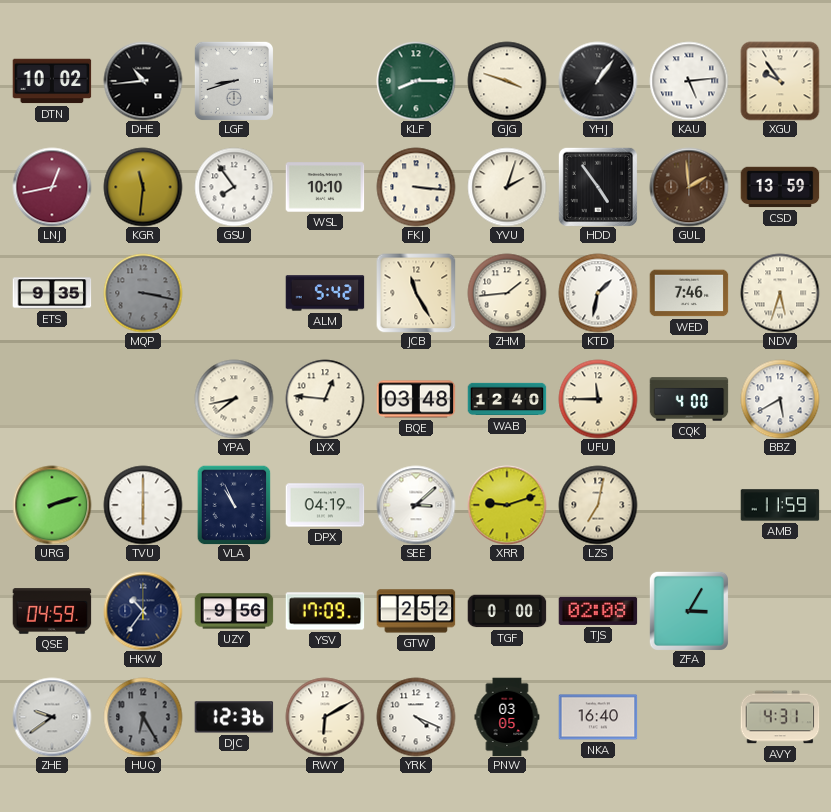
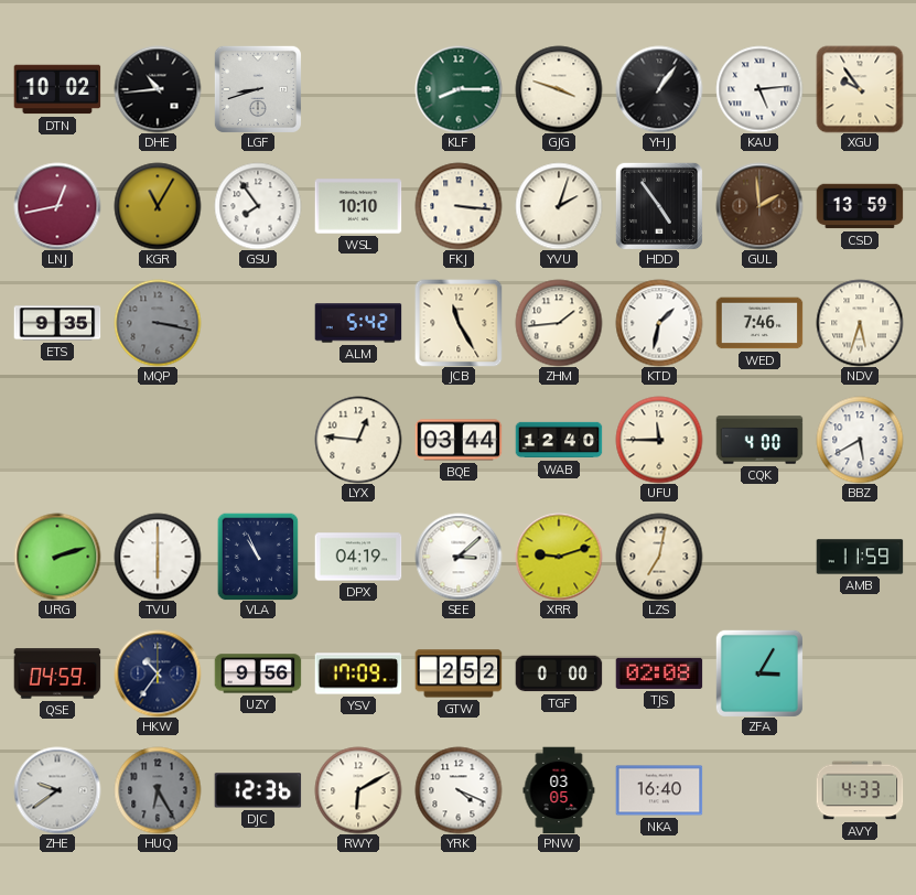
KGR: 11:31 -> 11:05
YPA: 7:43 -> none
BQE: 03:48 -> 03:44
AVY: 4:31 -> 4:33
